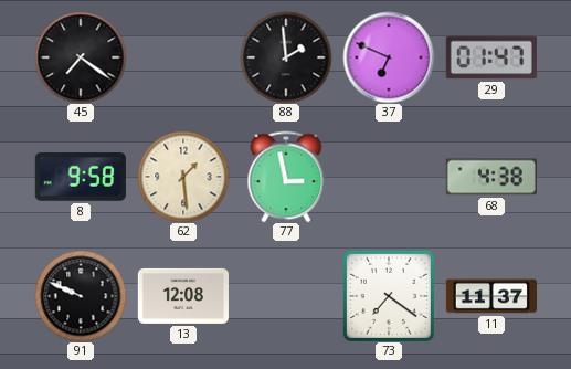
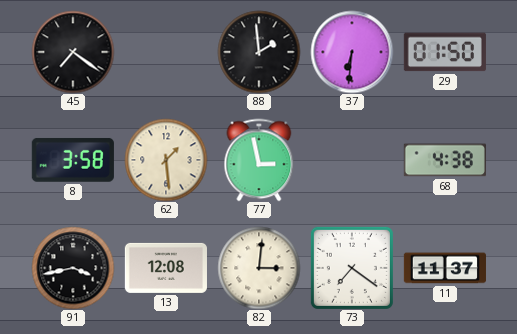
37: 6:49 -> 6:31
29: 01:47 -> 01:50
8: 9:58 -> 3:58
91: 9:49 -> 3:43
82: none -> 3:01
